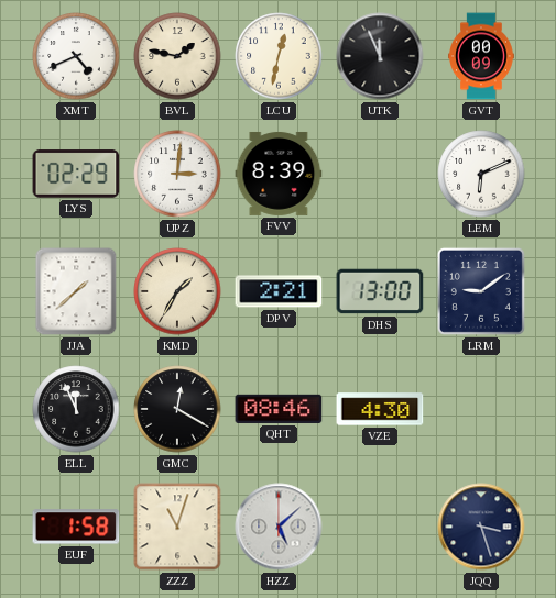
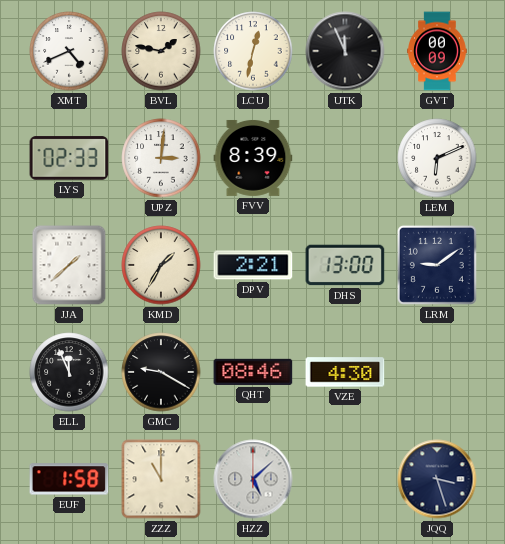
LYS: 02:29 -> 02:33
GMC: 12:20 -> 9:20
ZZZ: 11:03 -> 11:00
